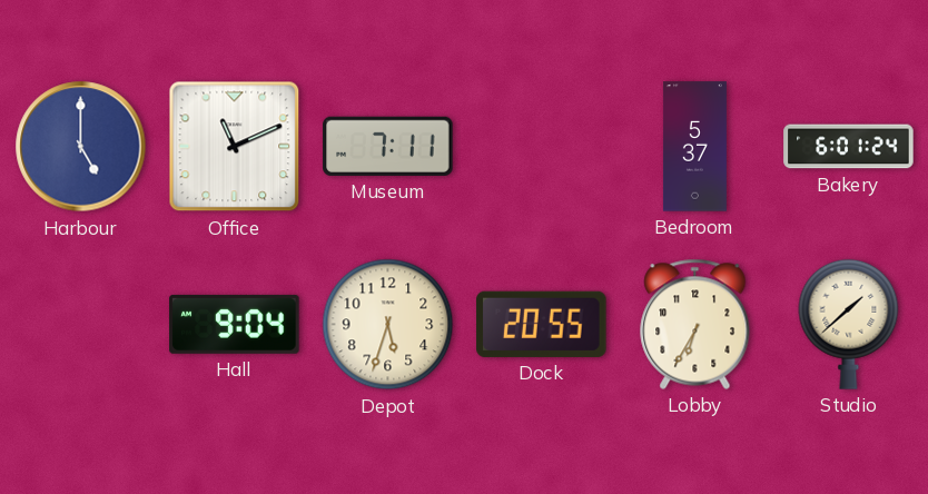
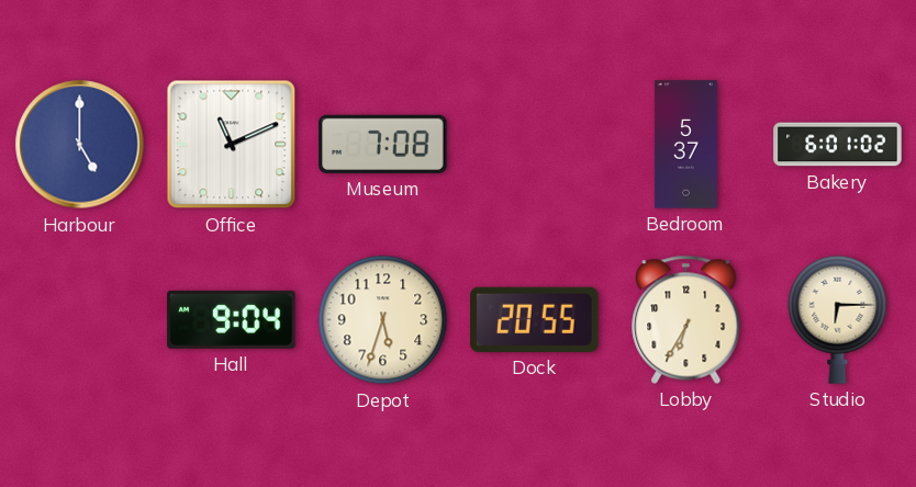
Museum: 7:11 -> 7:08
Bakery: 6:01:24 -> 6:01:02
Studio: 1:38 -> 6:15
